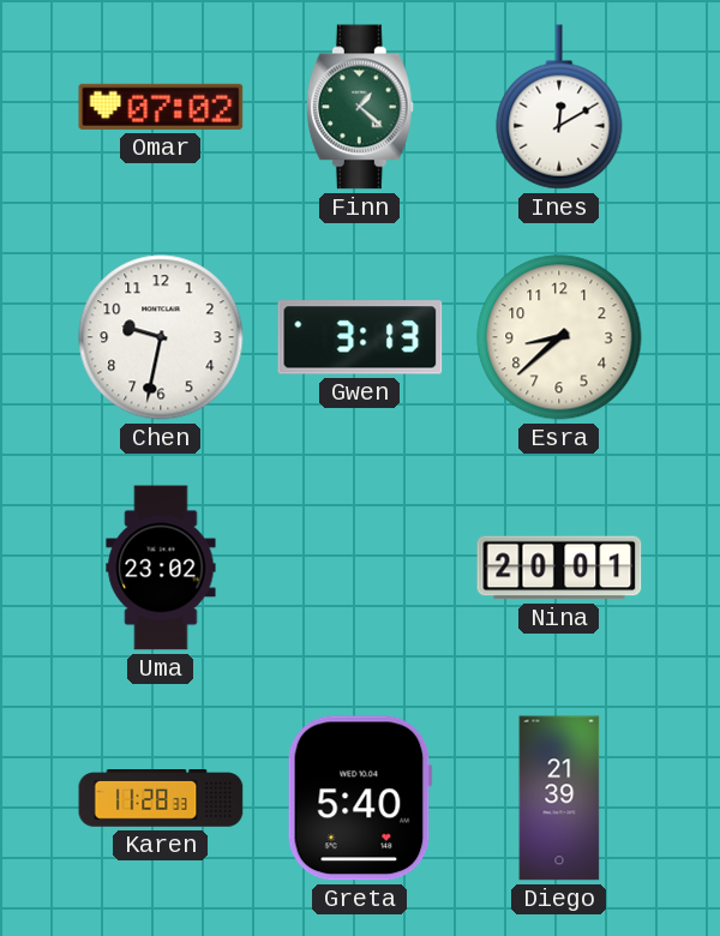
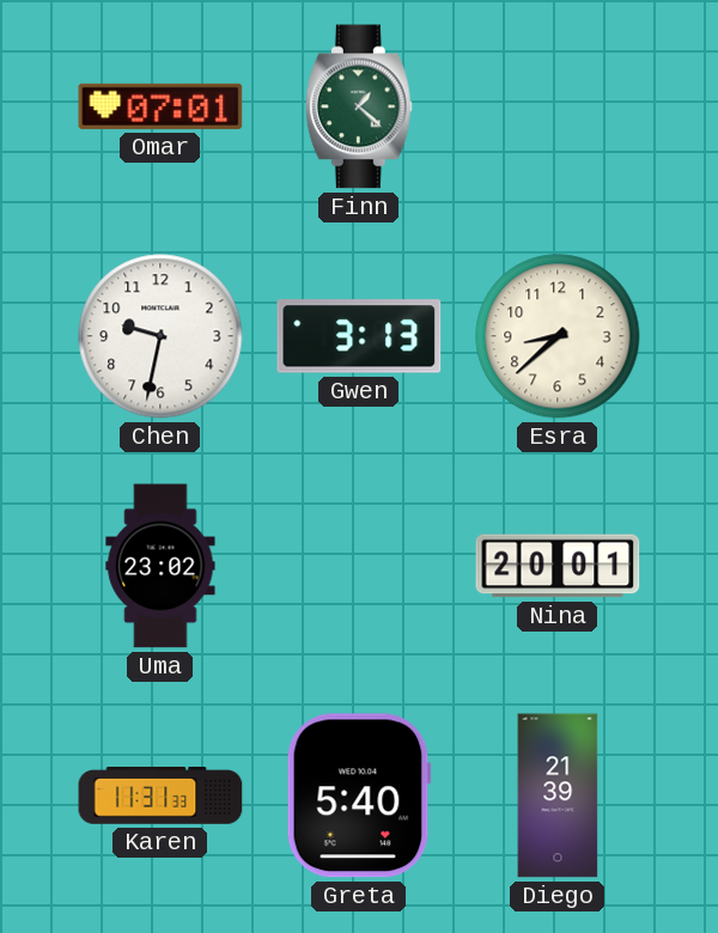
Omar: 07:02 -> 07:01
Ines: 12:10 -> none
Karen: 11:28 -> 11:31
